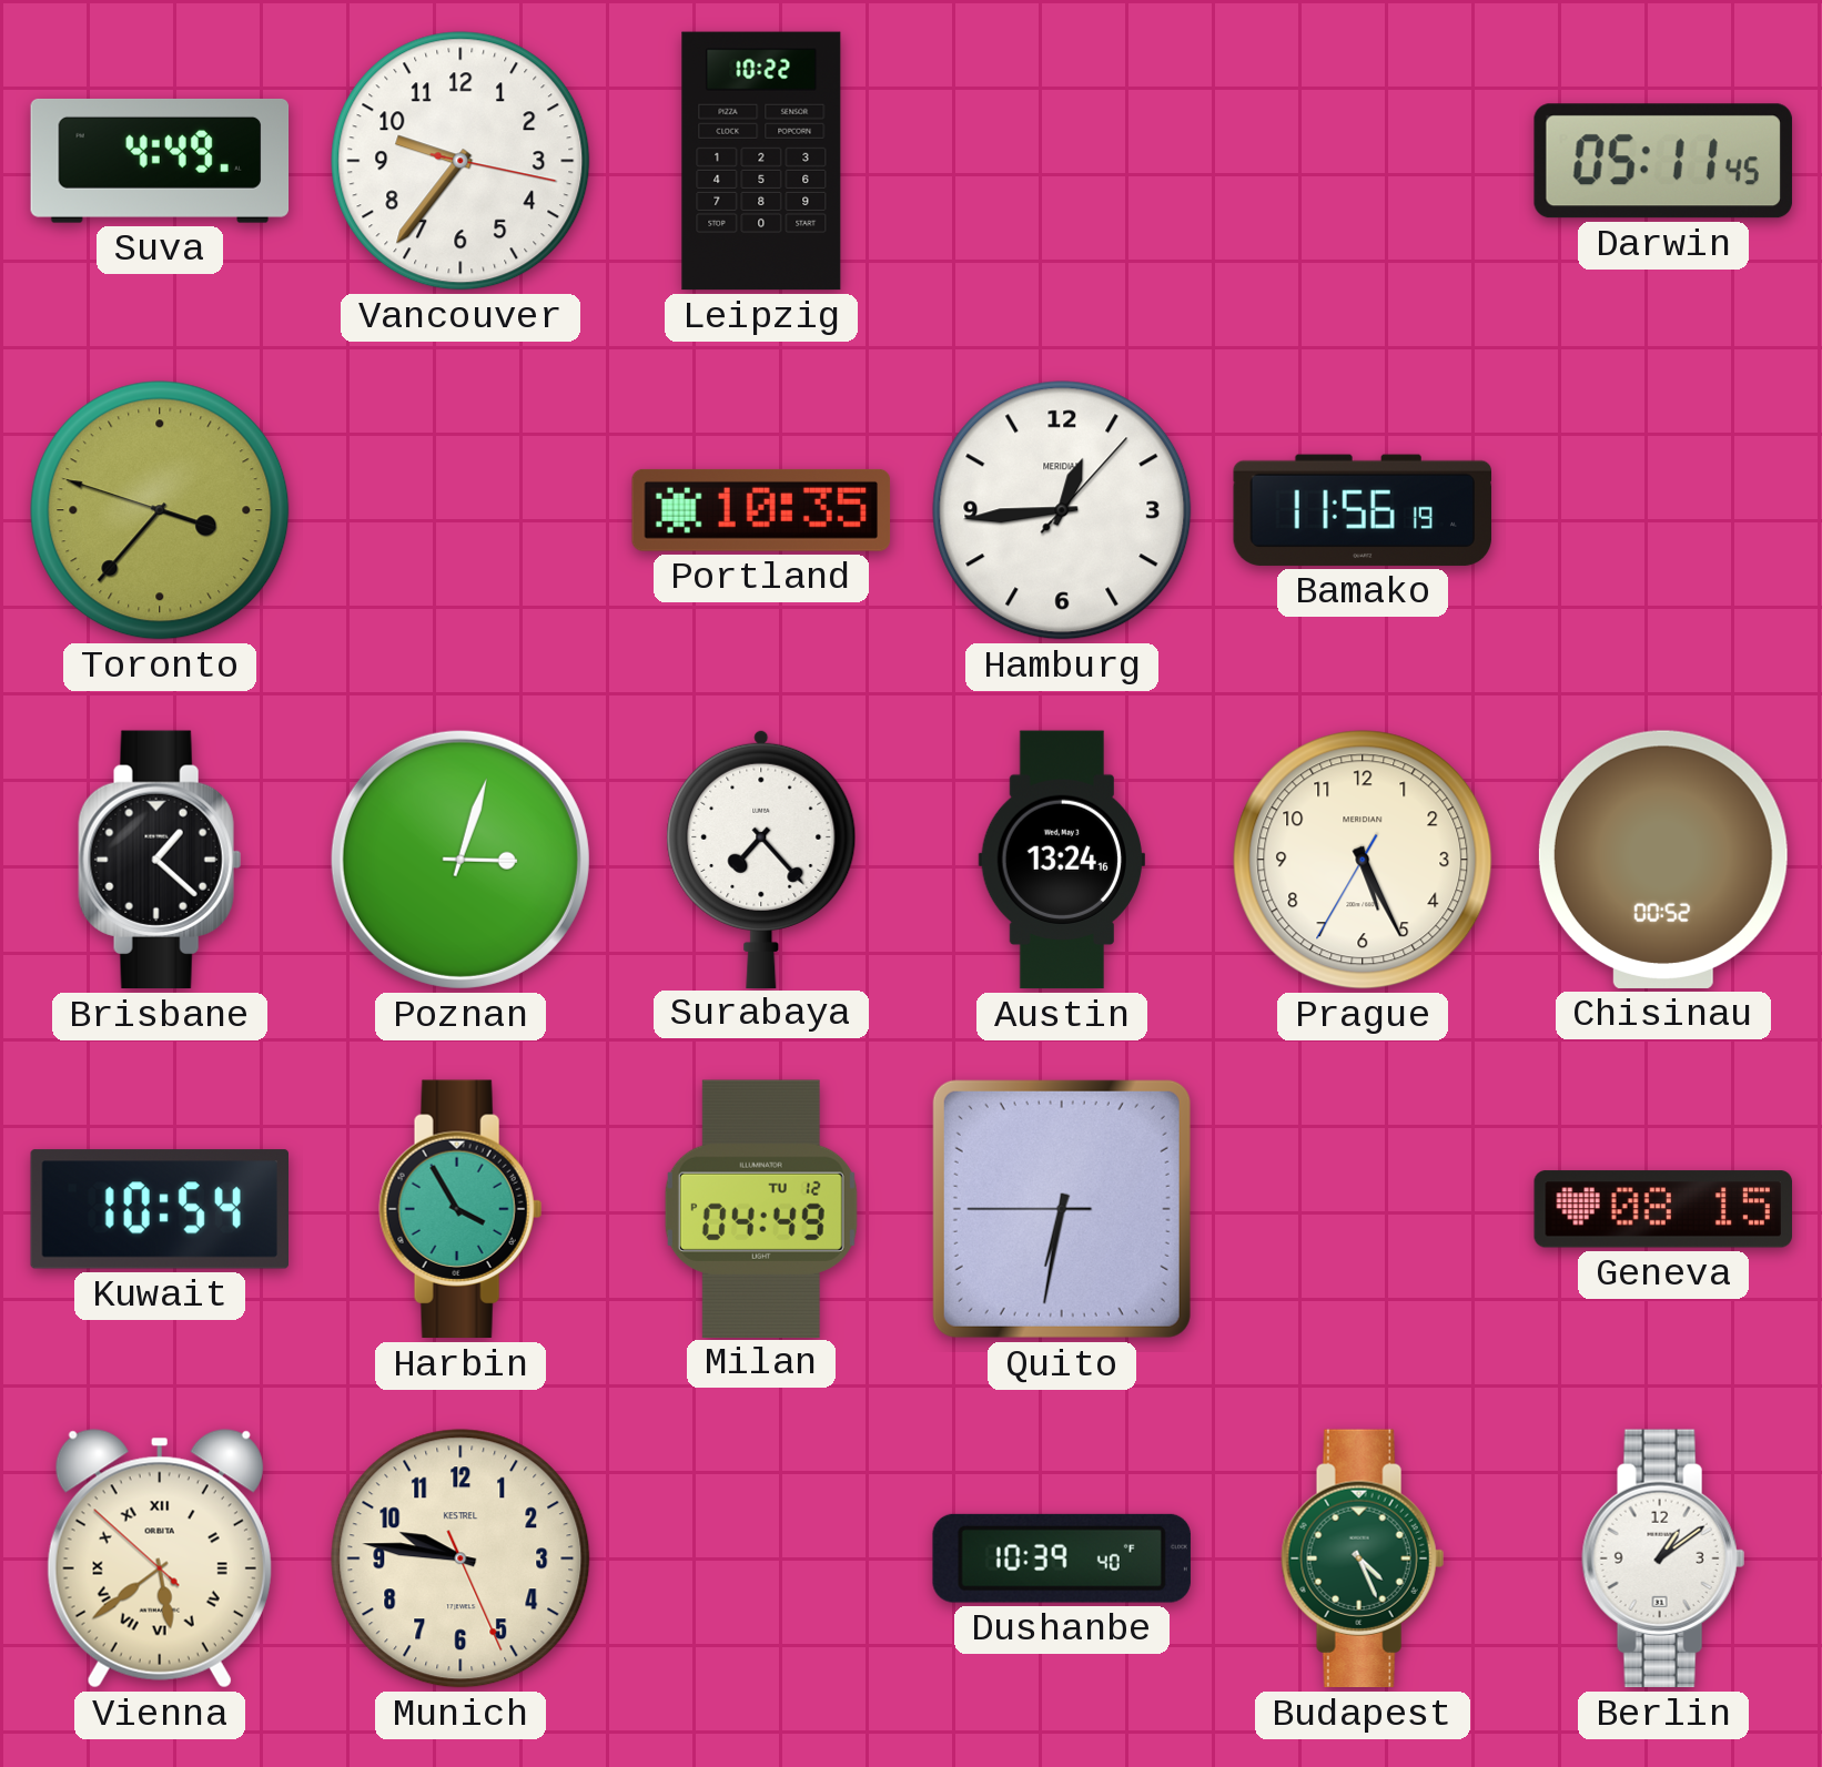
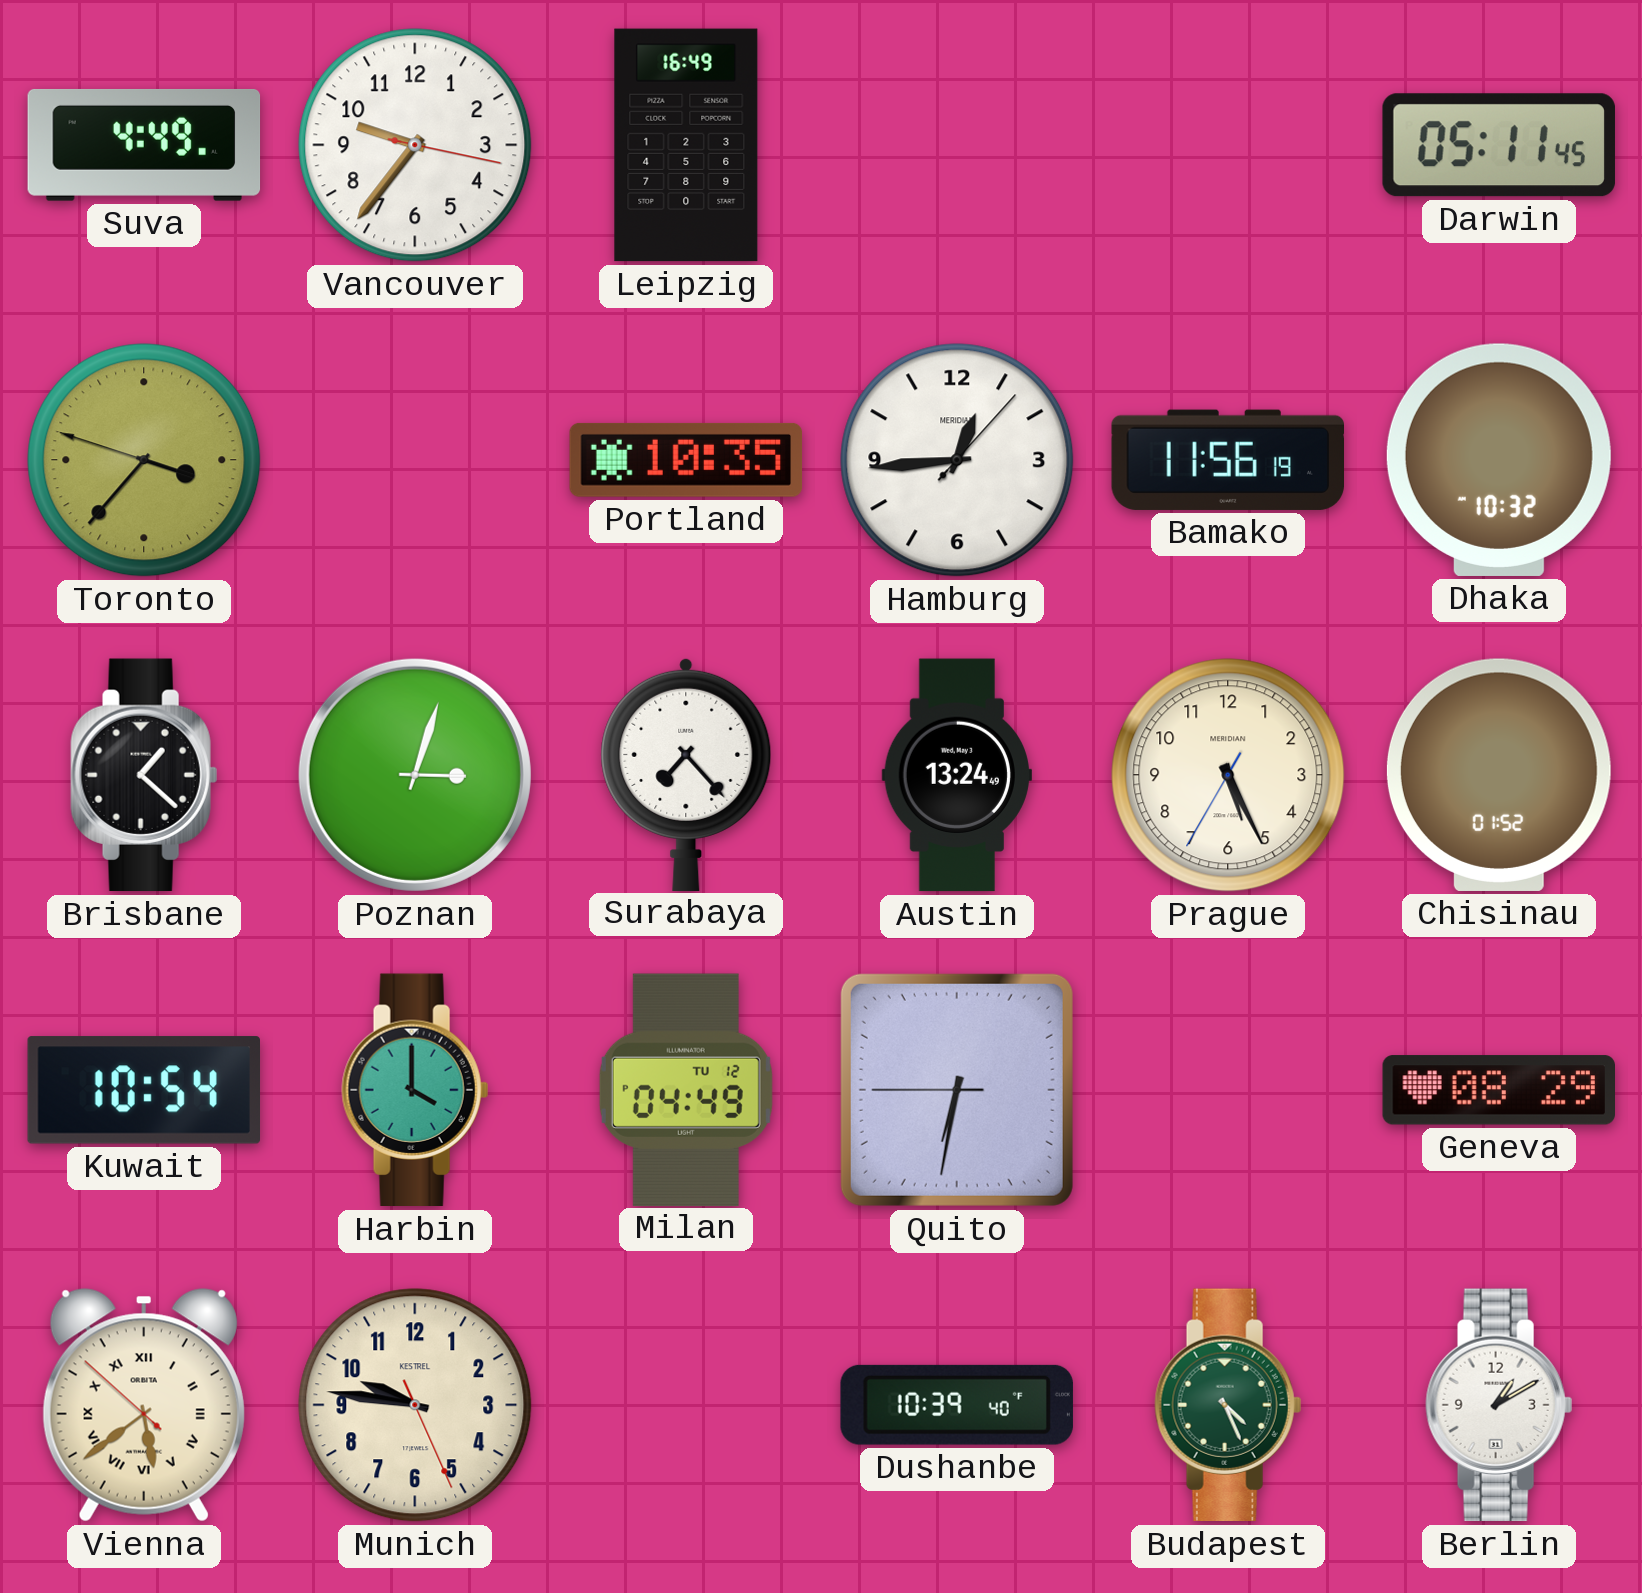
Leipzig: 10:22 -> 16:49
Dhaka: none -> 10:32
Austin: 13:24:16 -> 13:24:49
Chisinau: 00:52 -> 01:52
Harbin: 3:55 -> 4:00
Geneva: 08:15 -> 08:29
Berlin: 1:09 -> 1:10
